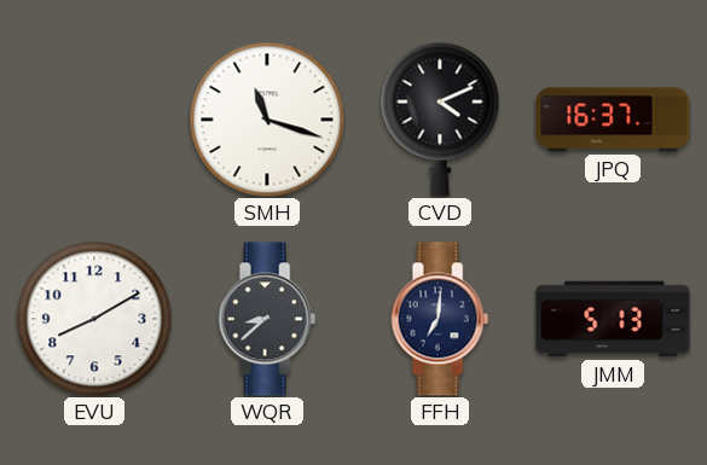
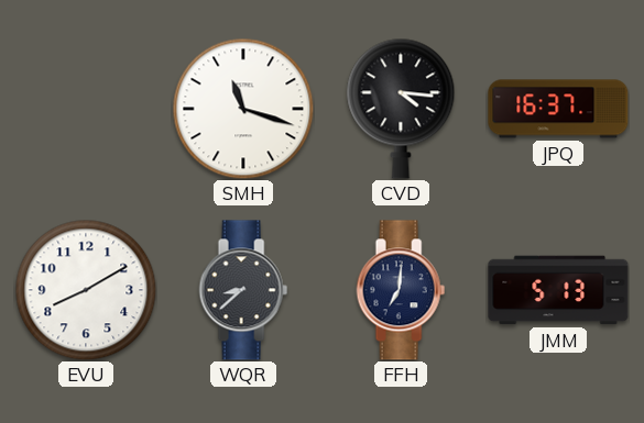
CVD: 4:11 -> 4:16
